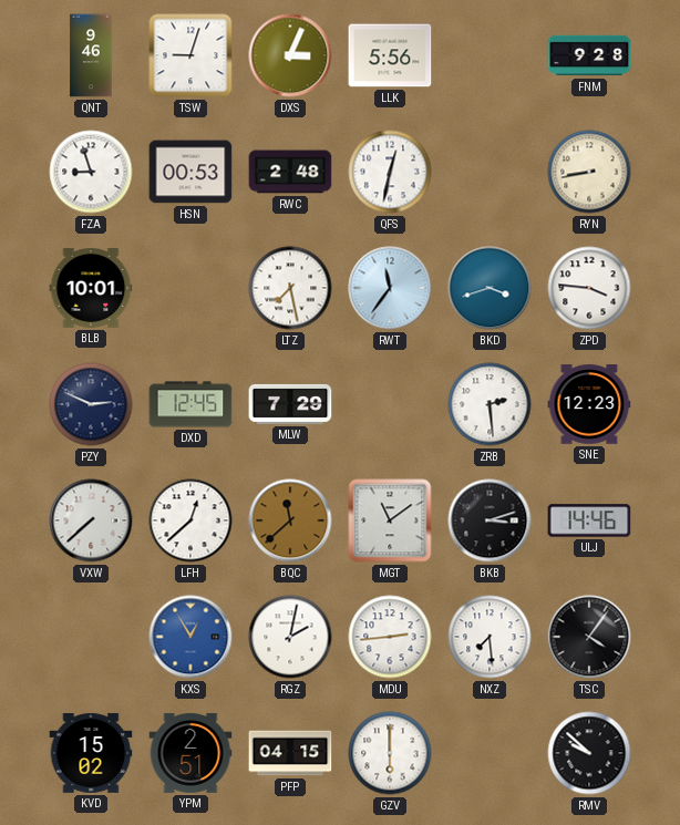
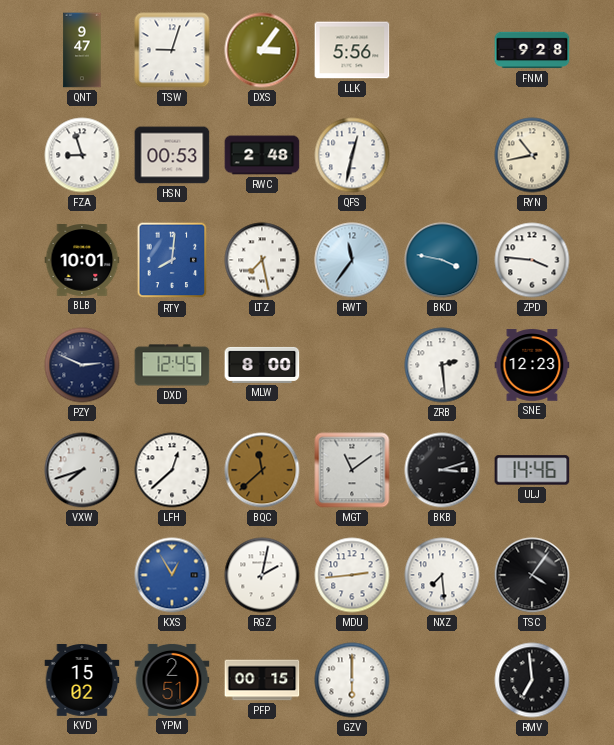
QNT: 9:46 -> 9:47
DXS: 3:04 -> 3:06
RYN: 8:43 -> 10:43
RTY: none -> 8:01
BKD: 3:42 -> 3:47
MLW: 7:29 -> 8:00
VXW: 7:38 -> 7:42
PFP: 04:15 -> 00:15
RMV: 9:52 -> 6:59
